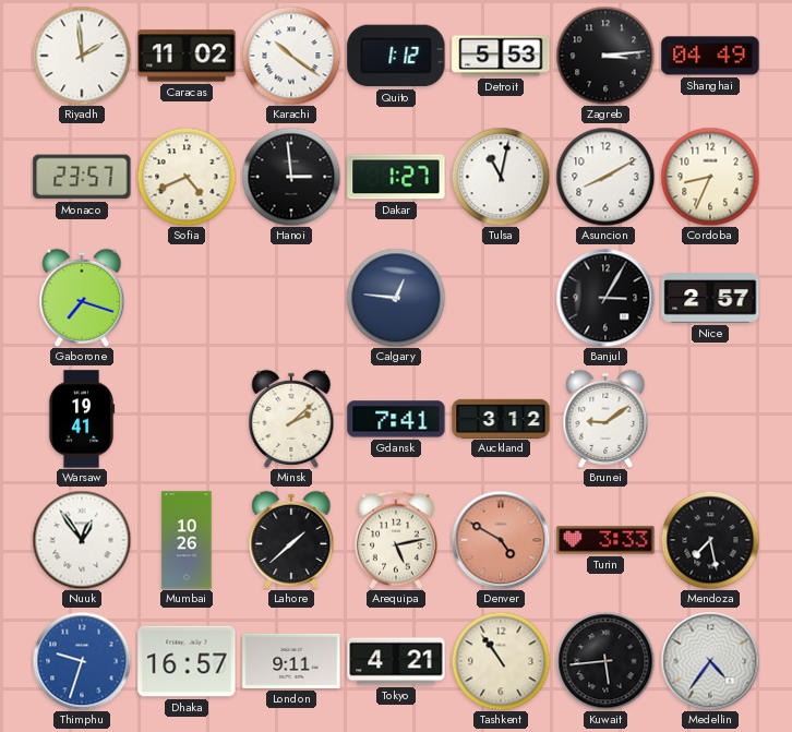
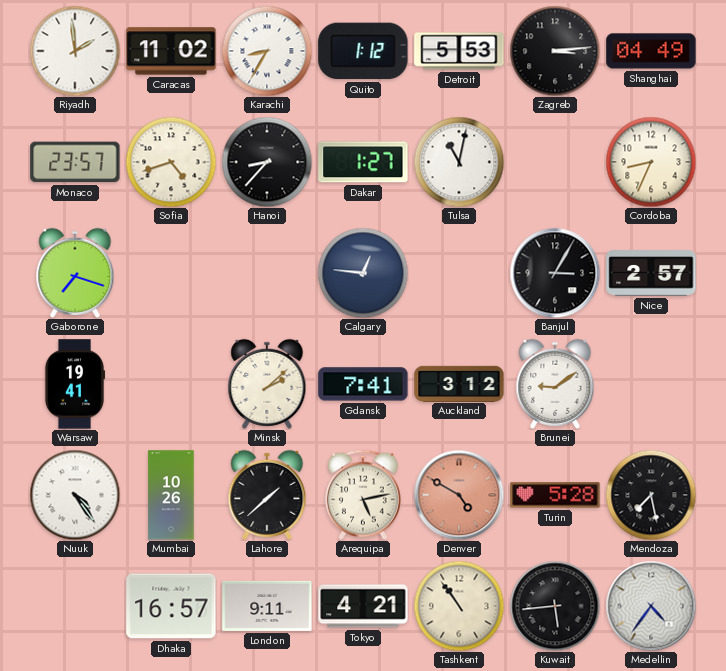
Karachi: 10:21 -> 8:35
Sofia: 4:41 -> 4:42
Hanoi: 2:59 -> 8:37
Asuncion: 8:10 -> none
Nuuk: 12:54 -> 4:24
Turin: 3:33 -> 5:28
Thimphu: 9:33 -> none
